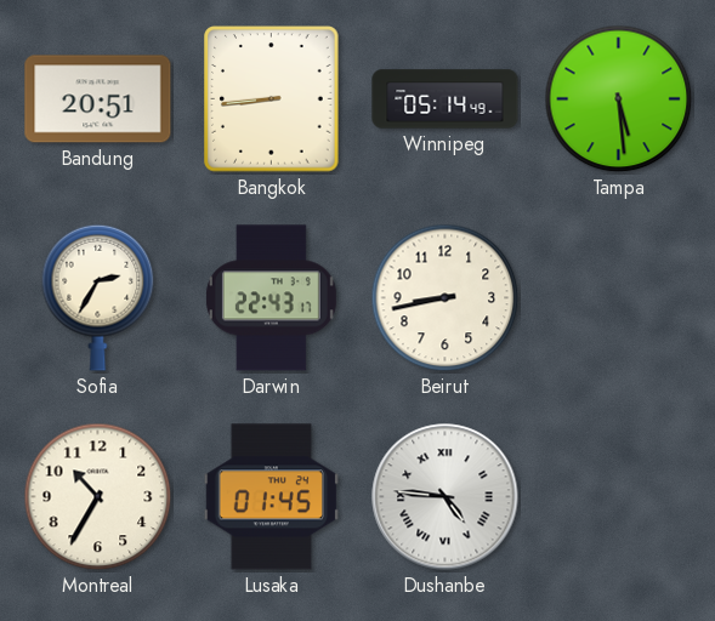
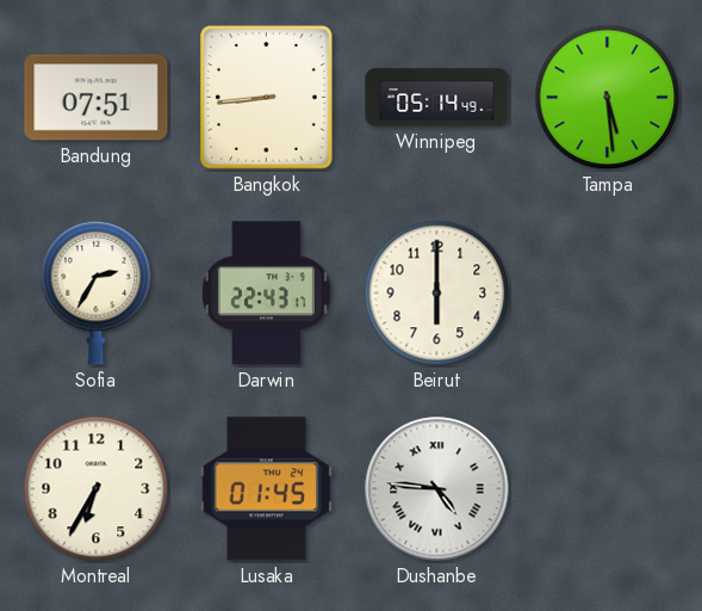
Bandung: 20:51 -> 07:51
Beirut: 8:43 -> 6:00
Montreal: 10:35 -> 6:35
